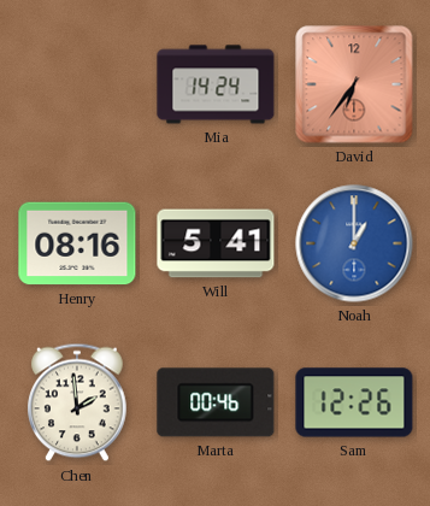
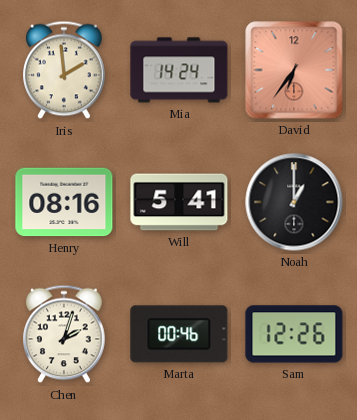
Iris: none -> 1:59
Noah dial: blue -> black
Chen: 1:59 -> 2:03
